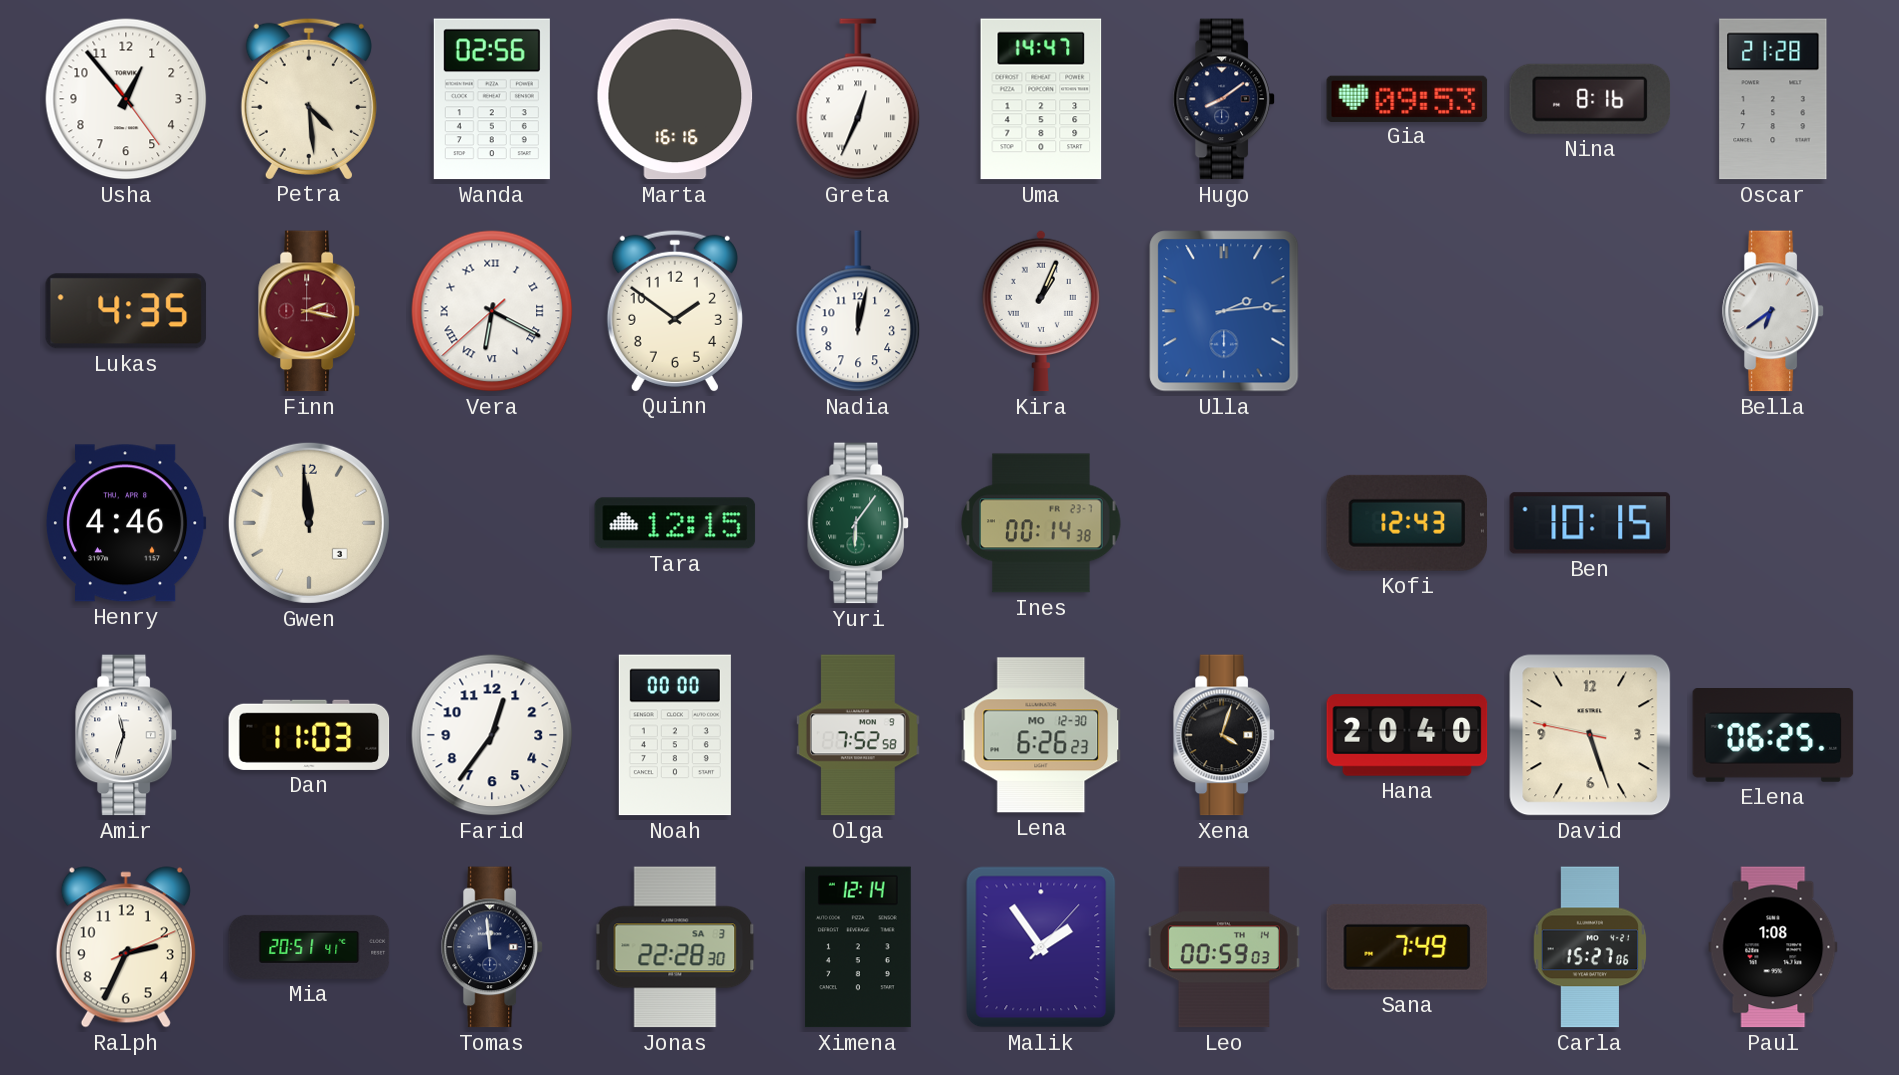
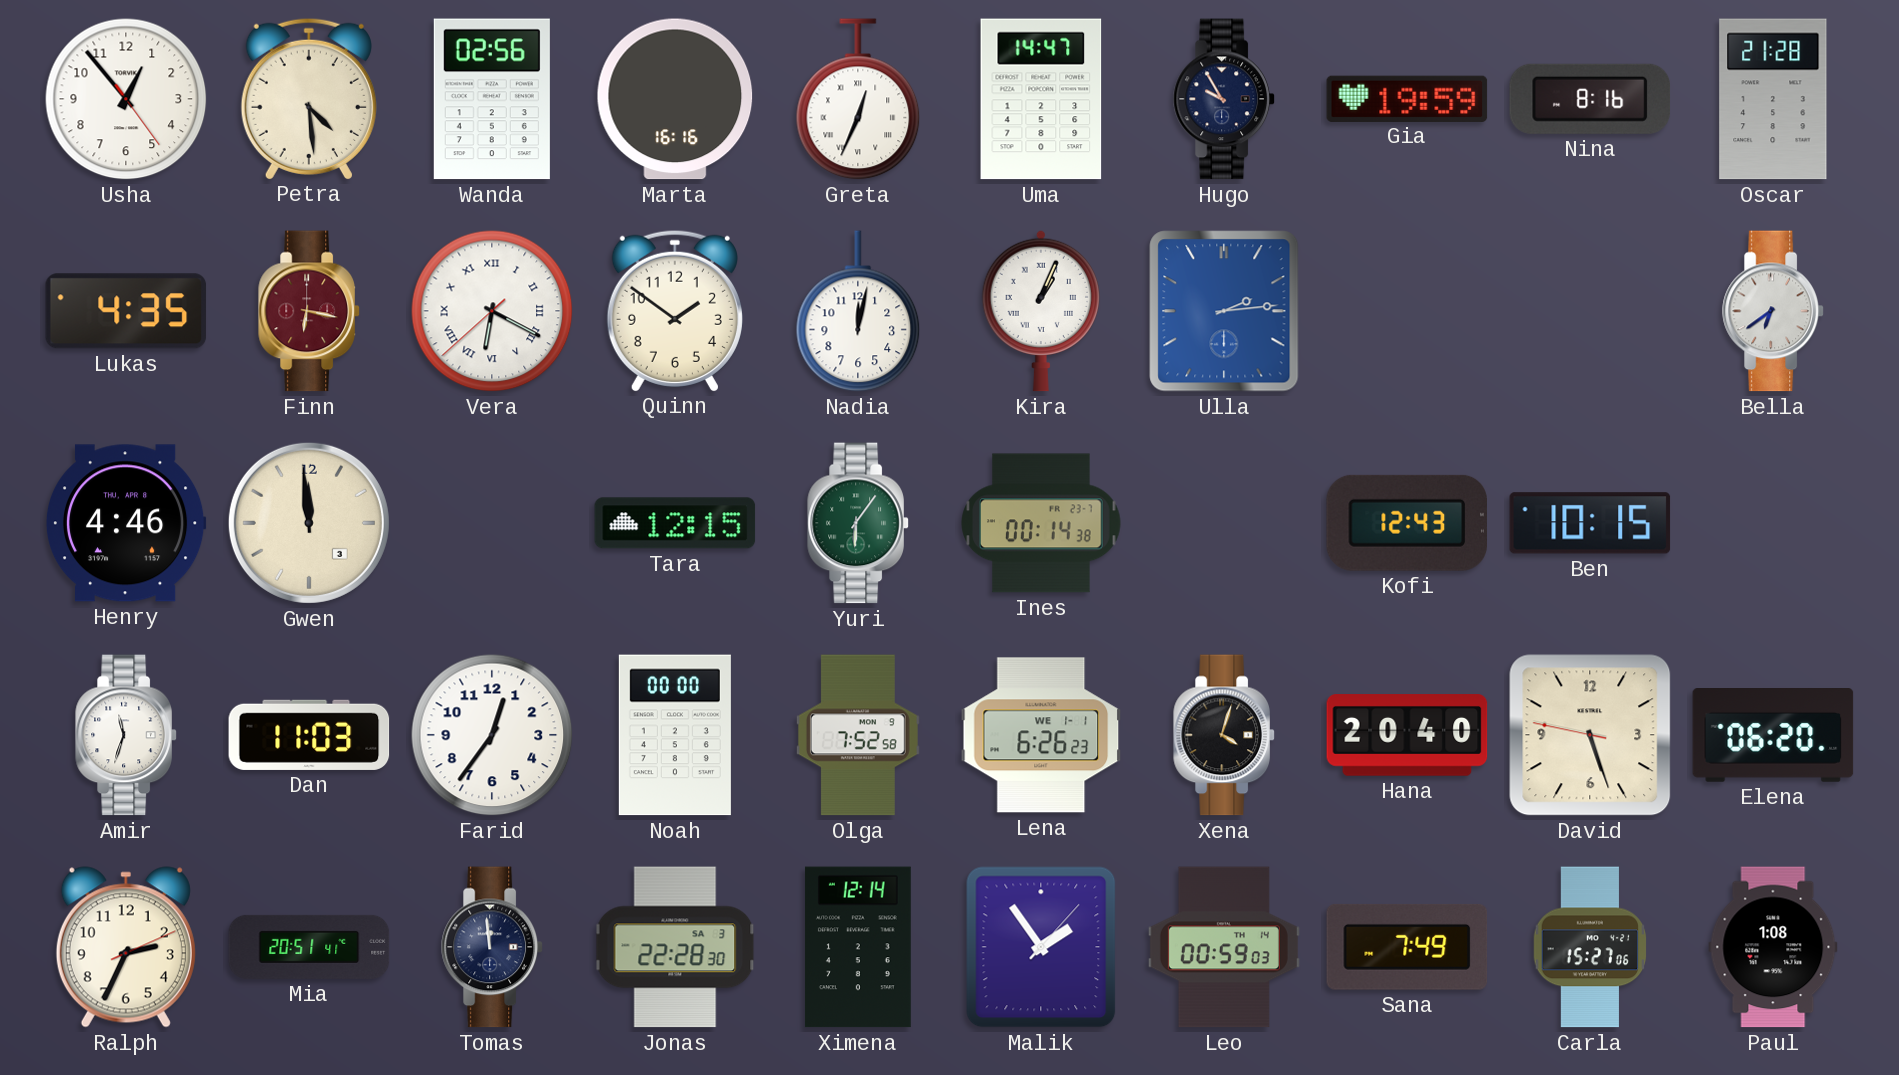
Hugo: 8:09 -> 9:55
Gia: 09:53 -> 19:59
Finn: 2:17 -> 6:17
Lena date: MO 12-30 -> WE 1-1
Elena: 06:25 -> 06:20
